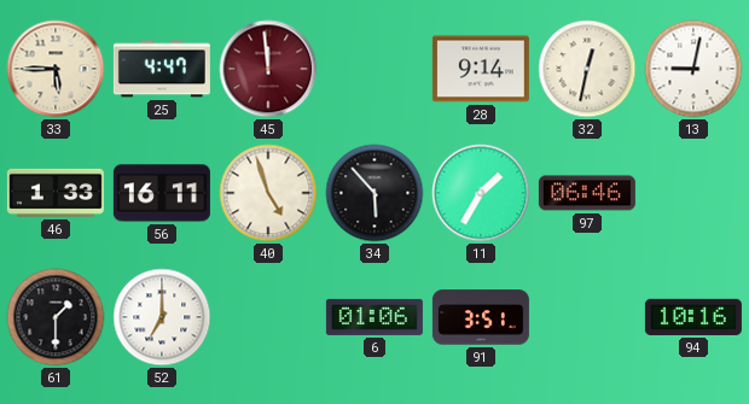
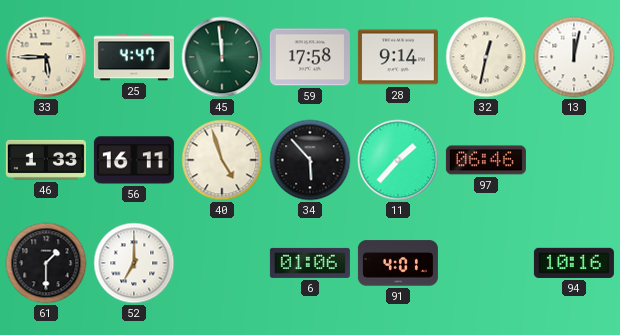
45 dial: burgundy -> green
59: none -> 17:58
13: 9:02 -> 12:02
11: 1:35 -> 1:37
91: 3:51 -> 4:01
